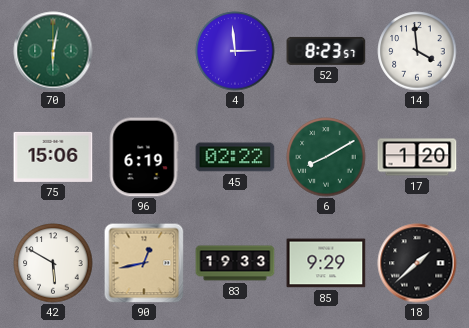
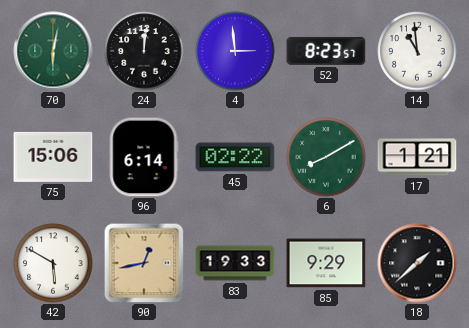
24: none -> 12:01
14: 3:59 -> 10:59
96: 6:19 -> 6:14
17: 1:20 -> 1:21
